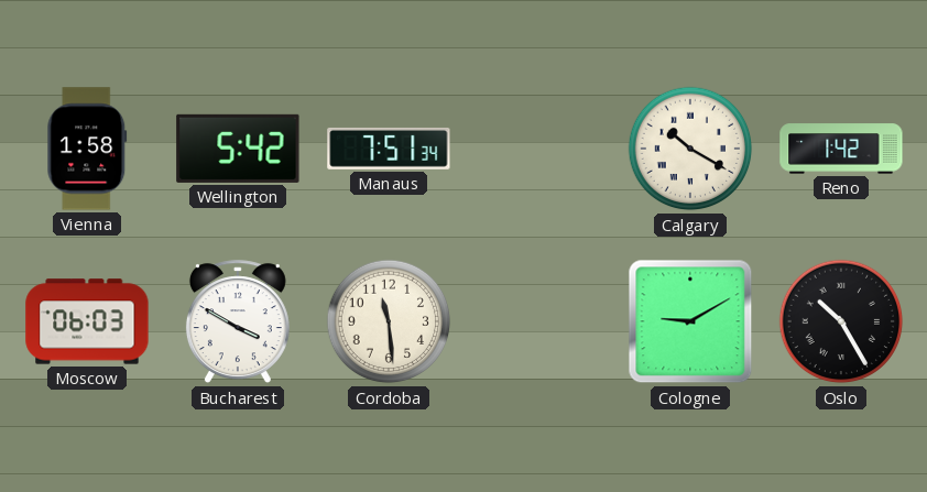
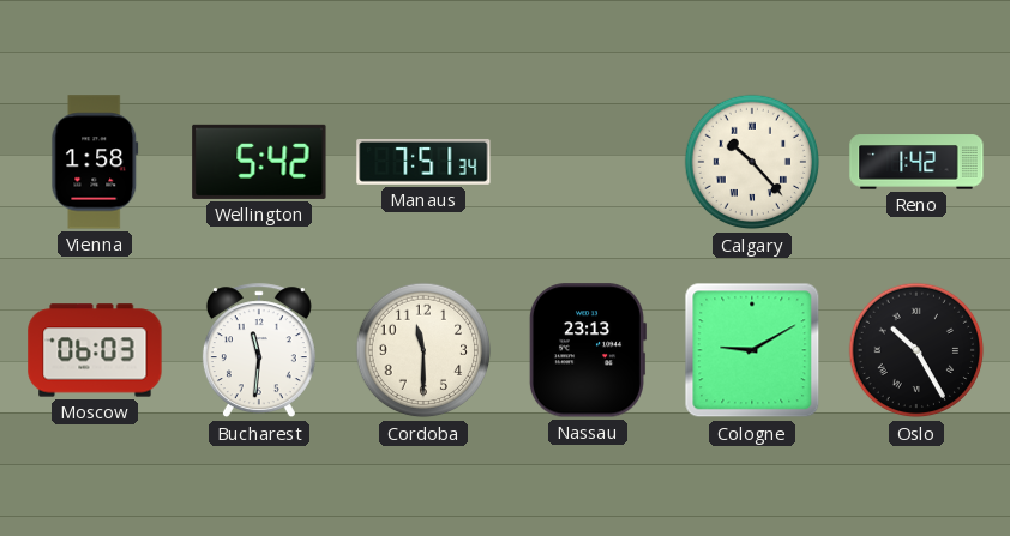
Calgary: 10:20 -> 10:23
Bucharest: 3:50 -> 11:31
Cordoba: 11:29 -> 11:30
Nassau: none -> 23:13
